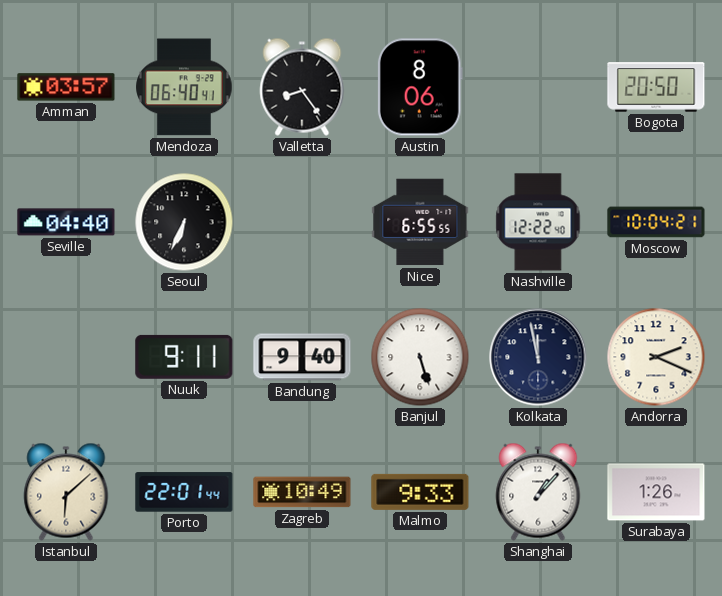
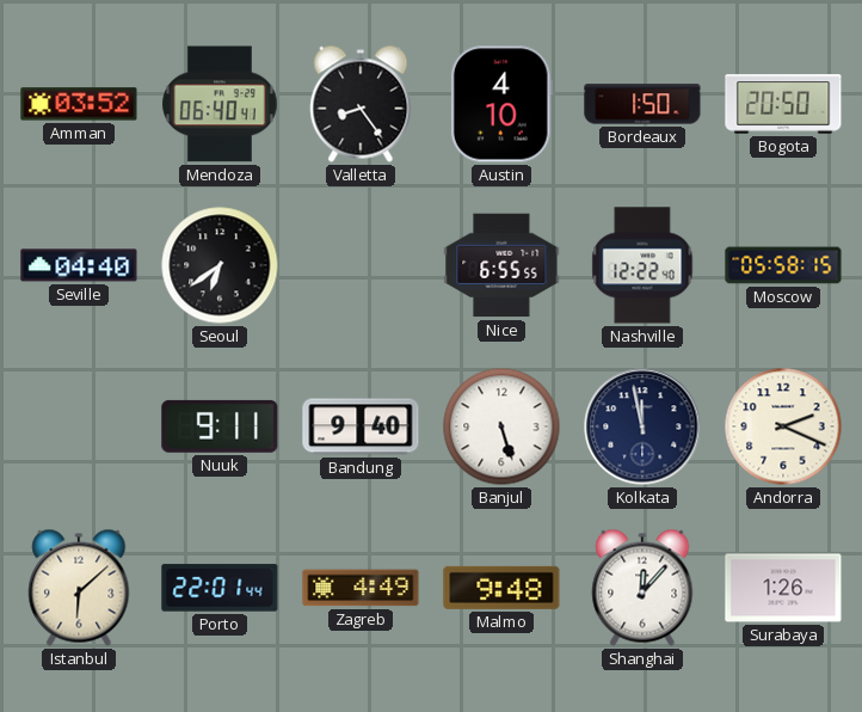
Amman: 03:57 -> 03:52
Austin: 8:06 -> 4:10
Bordeaux: none -> 1:50
Seoul: 6:34 -> 6:39
Moscow: 10:04 -> 05:58
Zagreb: 10:49 -> 4:49
Malmo: 9:33 -> 9:48
Shanghai: 1:07 -> 12:07
